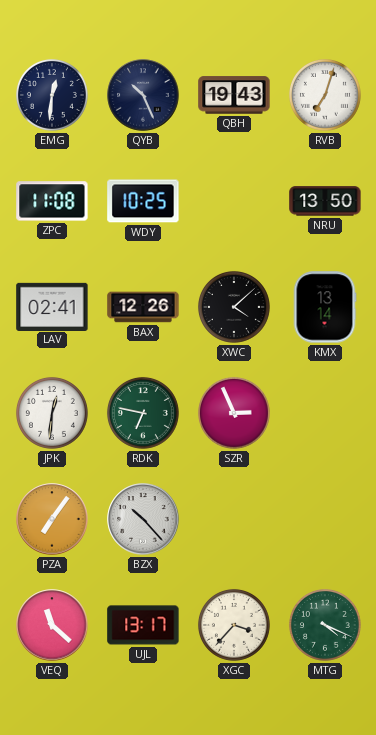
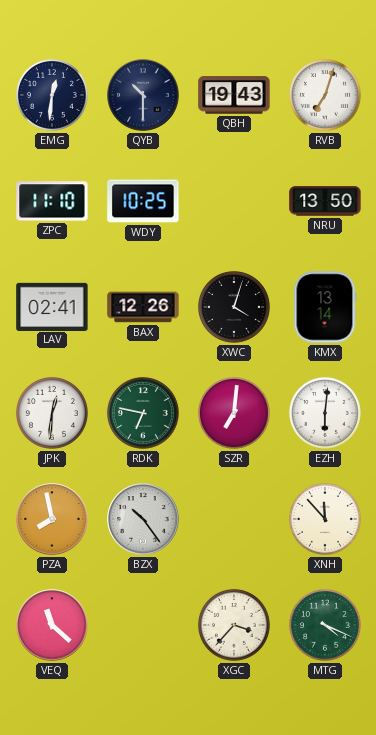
QYB: 10:26 -> 10:30
ZPC: 11:08 -> 11:10
XWC: 4:08 -> 4:03
SZR: 2:56 -> 7:01
EZH: none -> 6:01
PZA: 7:06 -> 7:58
BZX: 10:23 -> 10:24
XNH: none -> 11:53
UJL: 13:17 -> none
